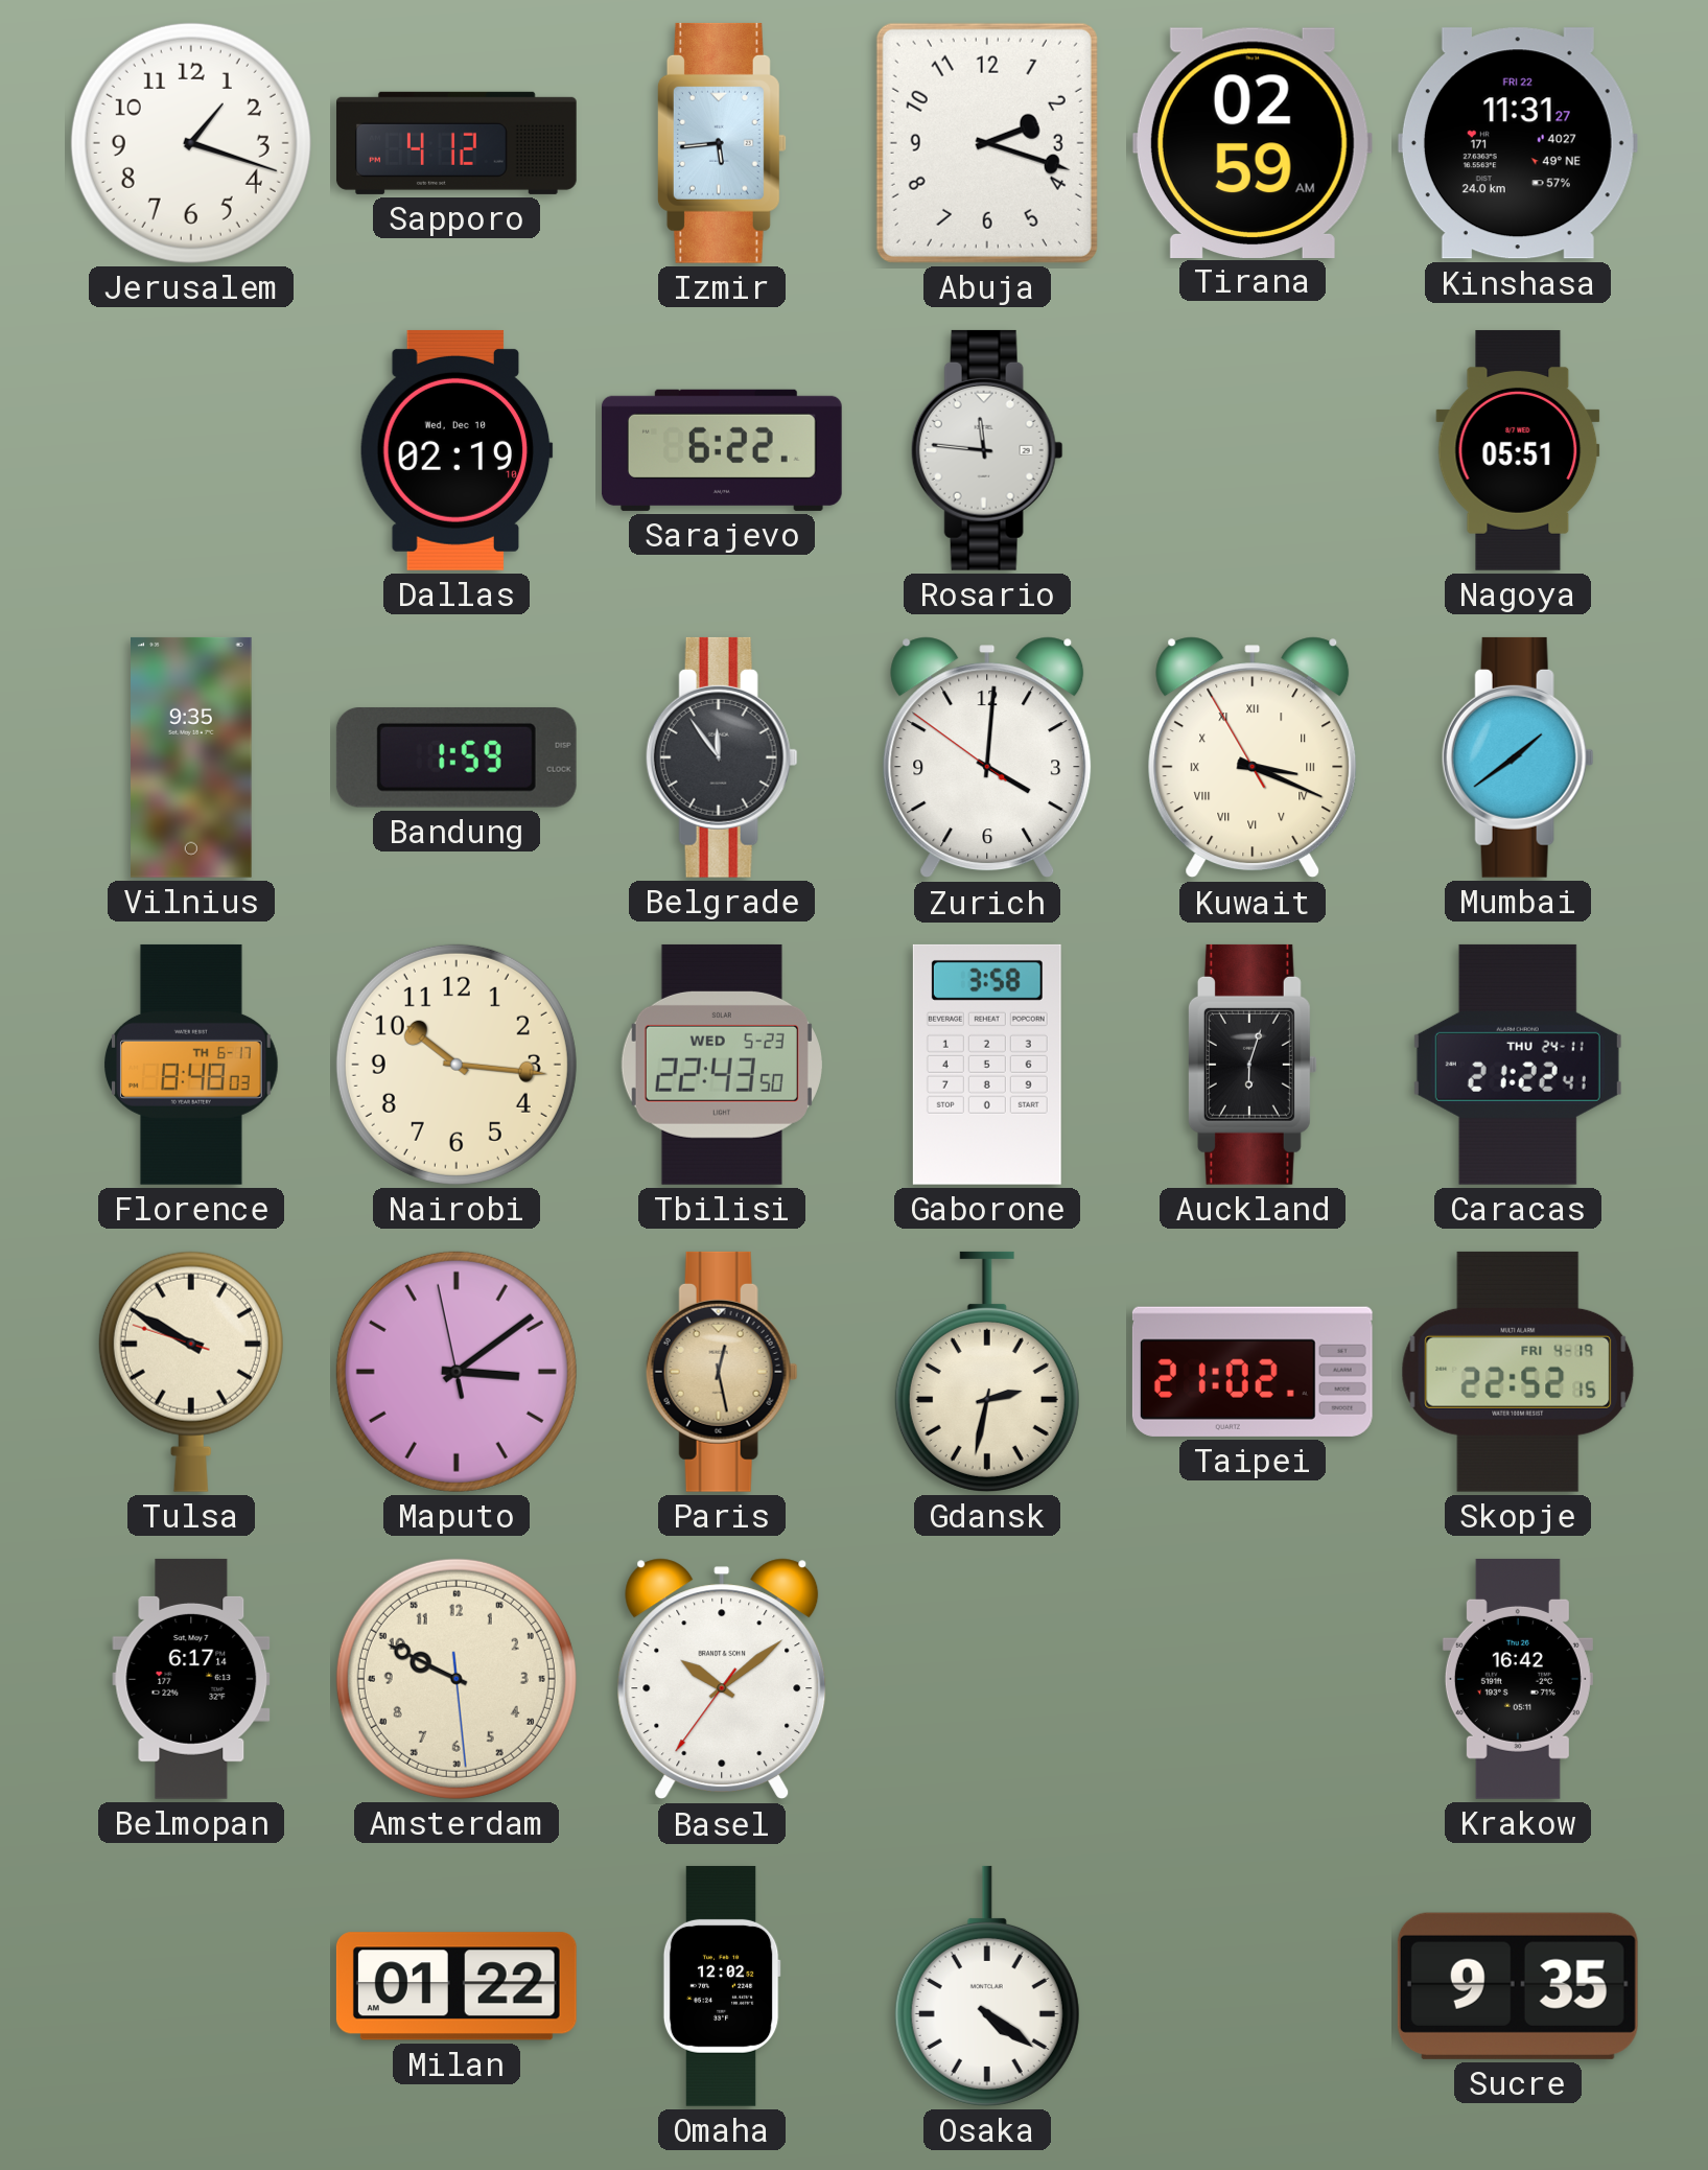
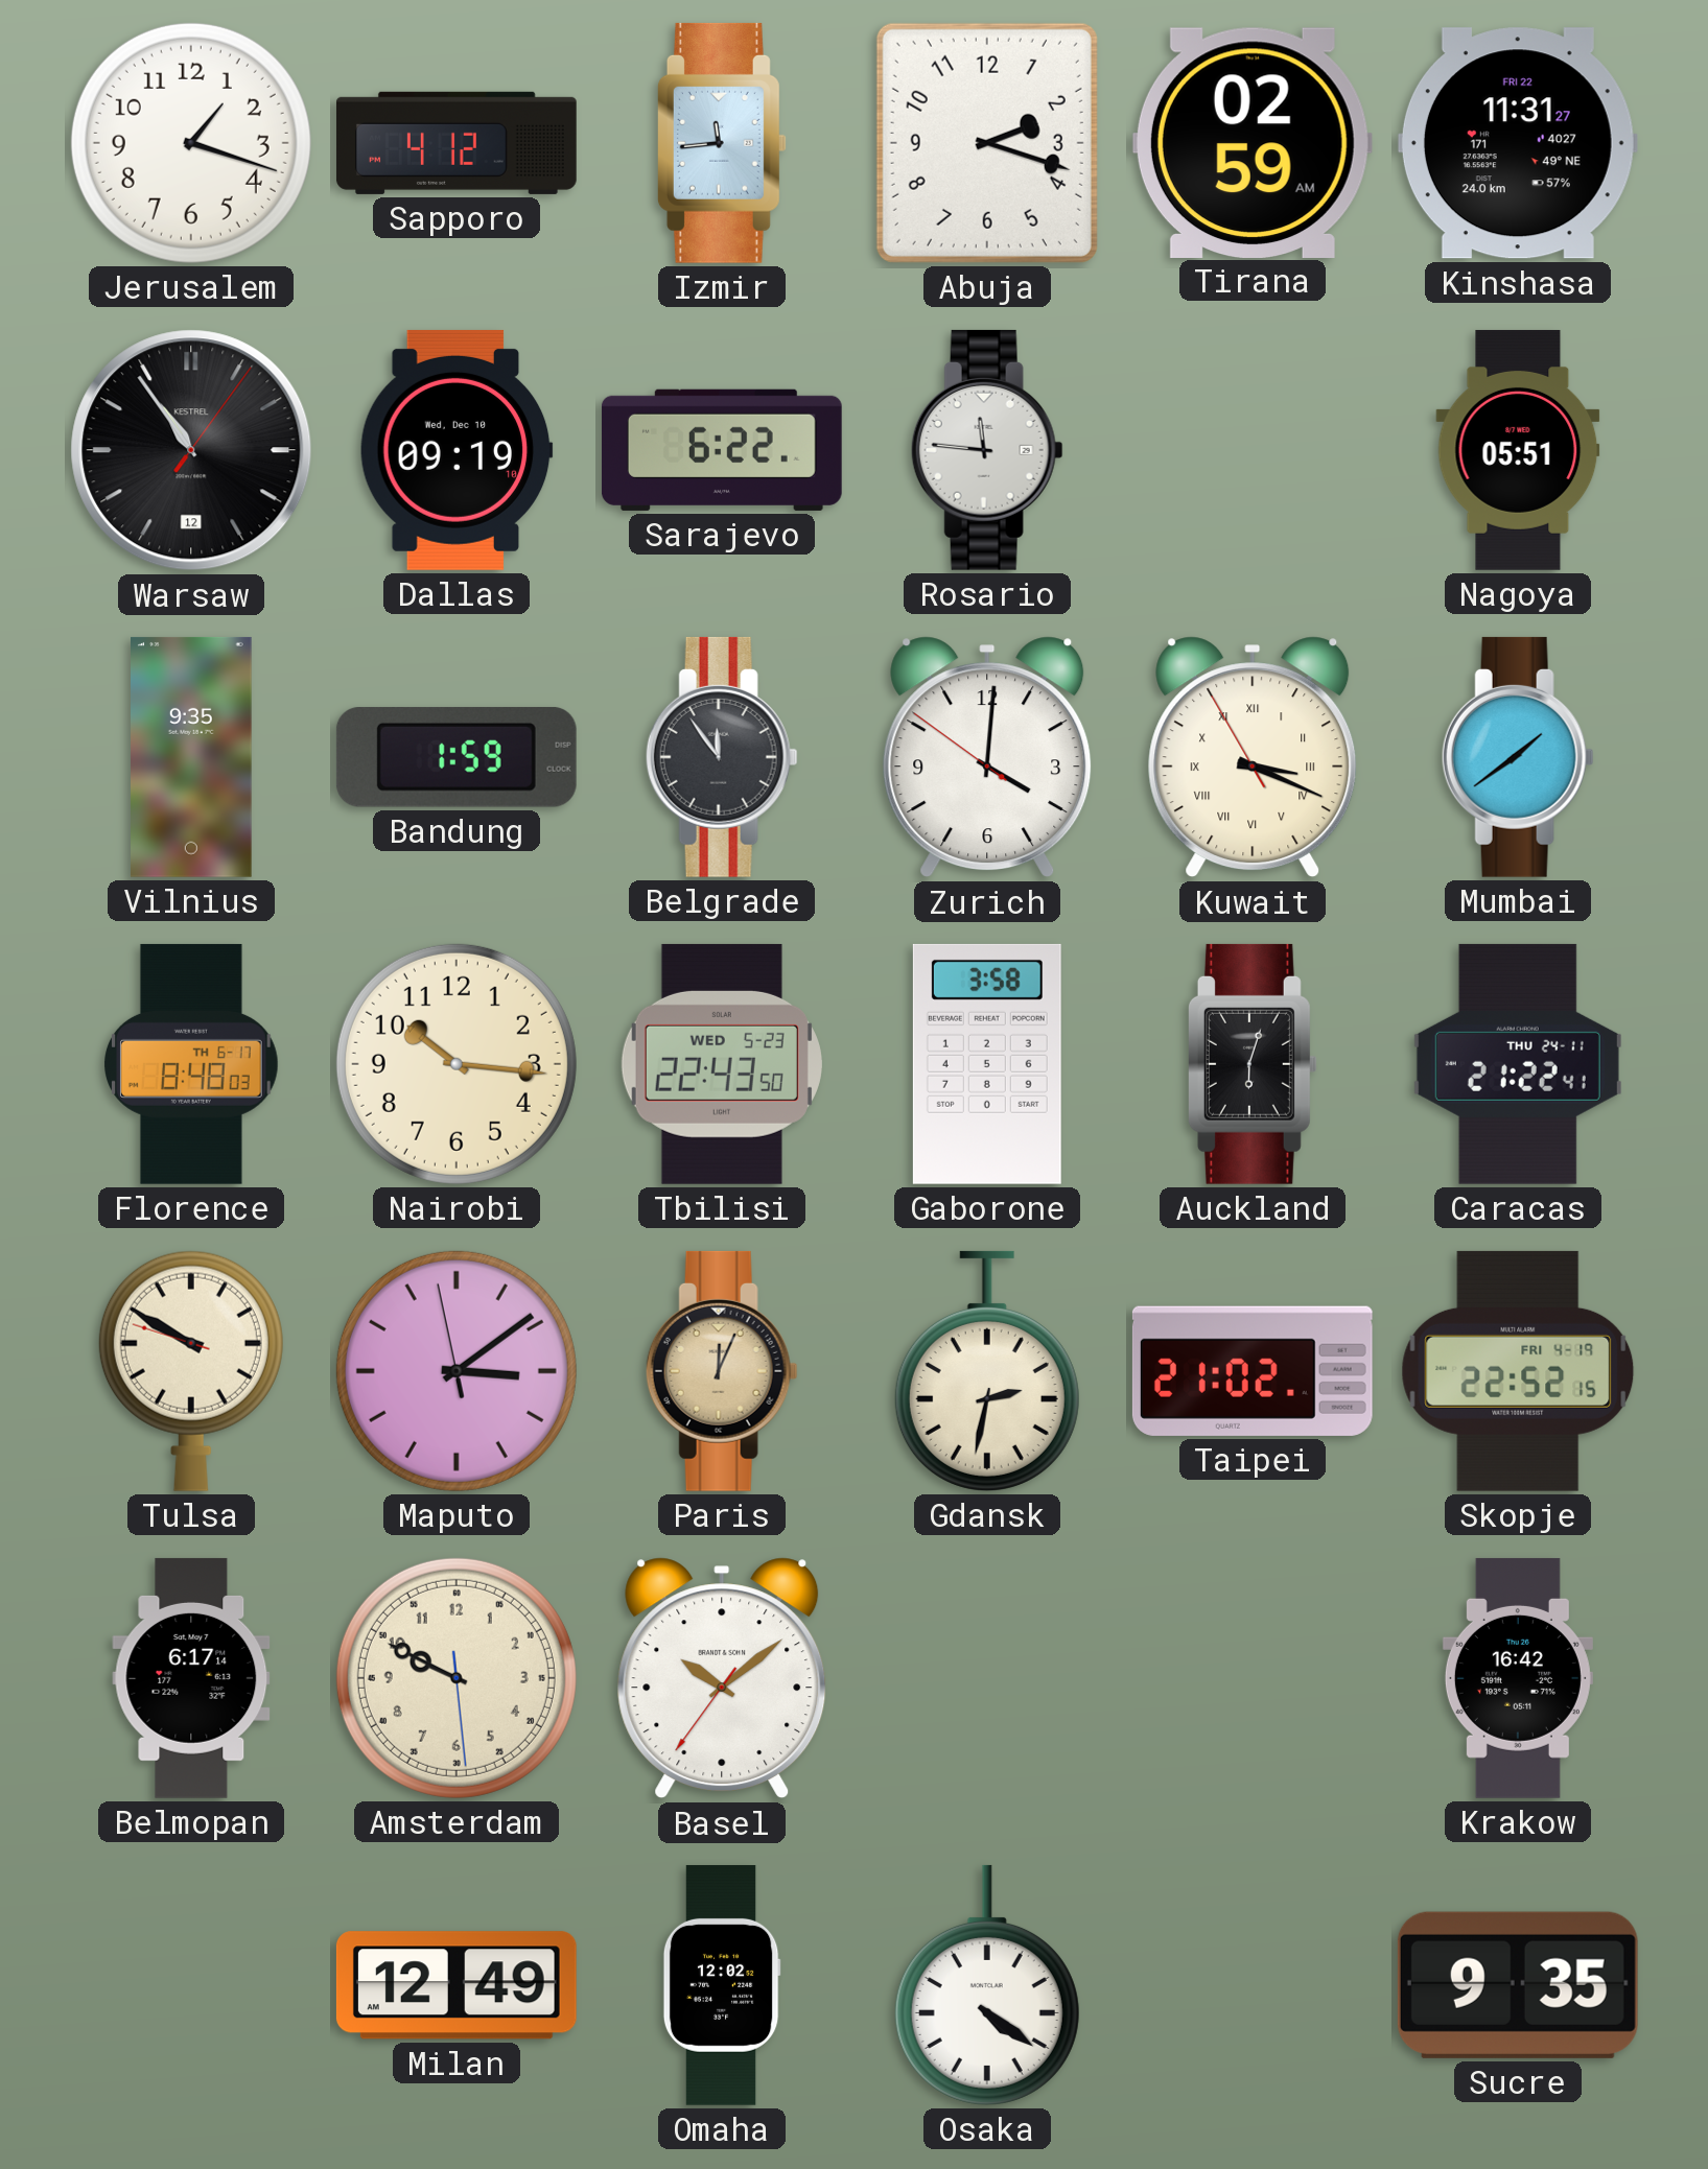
Izmir: 5:44 -> 11:44
Warsaw: none -> 10:54
Dallas: 02:19 -> 09:19
Paris: 12:28 -> 12:04
Milan: 01:22 -> 12:49
